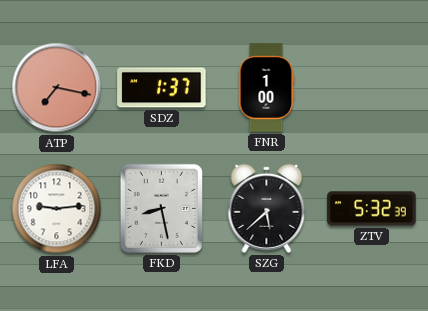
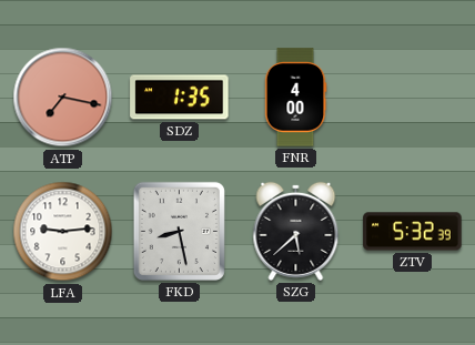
SDZ: 1:37 -> 1:35
FNR: 1:00 -> 4:00
